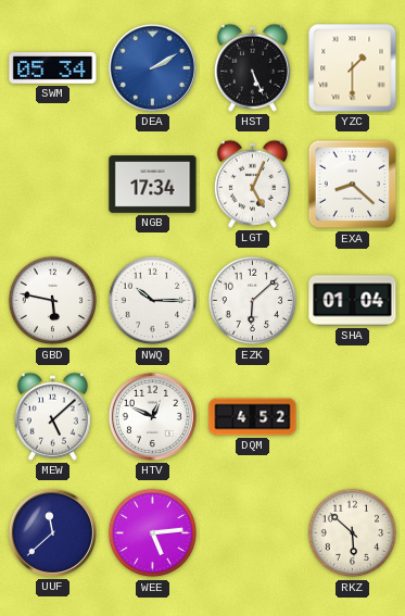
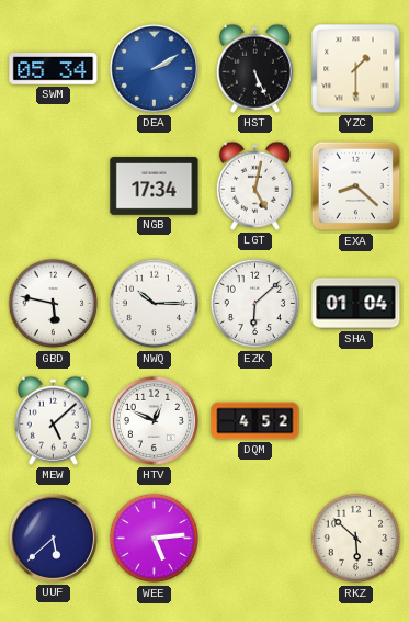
LGT: 5:04 -> 5:02
UUF: 11:38 -> 5:38
